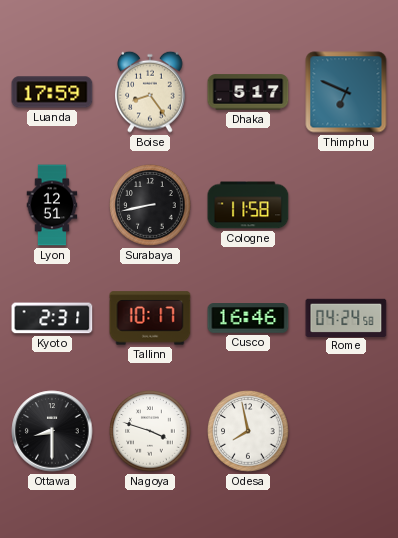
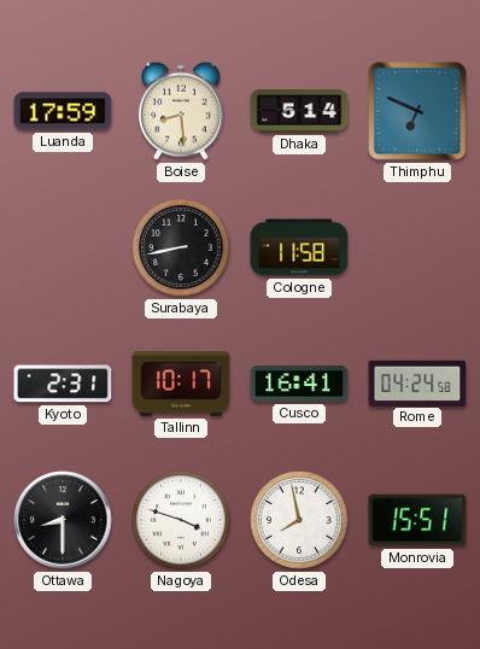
Boise: 8:24 -> 8:29
Dhaka: 5:17 -> 5:14
Lyon: 12:51 -> none
Cusco: 16:46 -> 16:41
Monrovia: none -> 15:51
